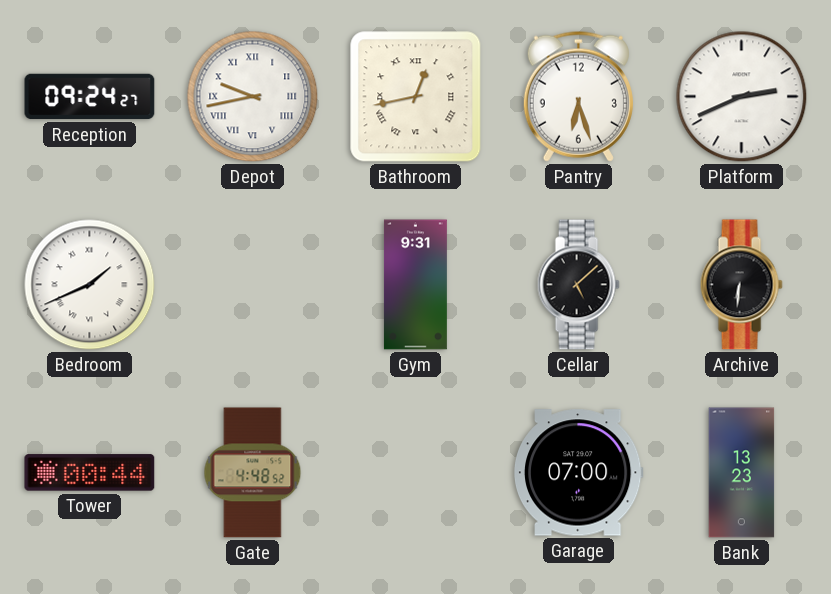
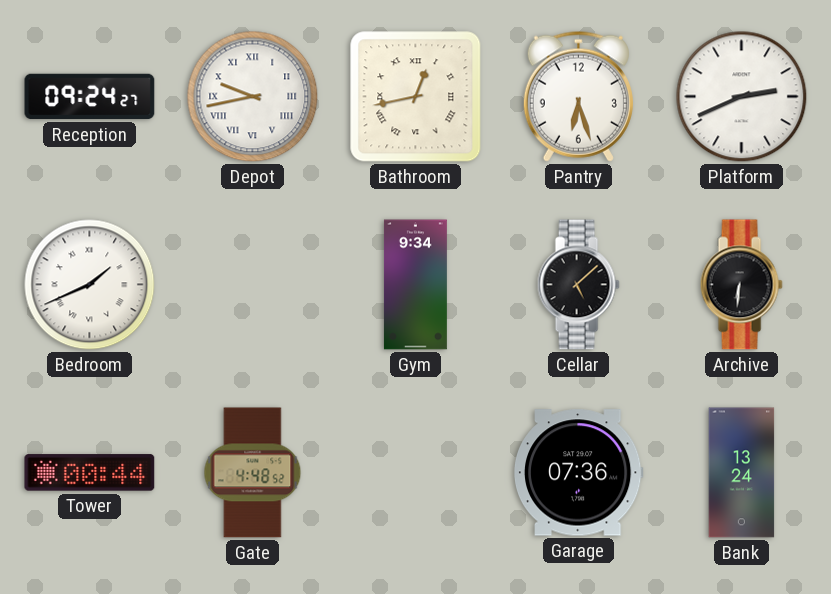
Gym: 9:31 -> 9:34
Garage: 07:00 -> 07:36
Bank: 13:23 -> 13:24
